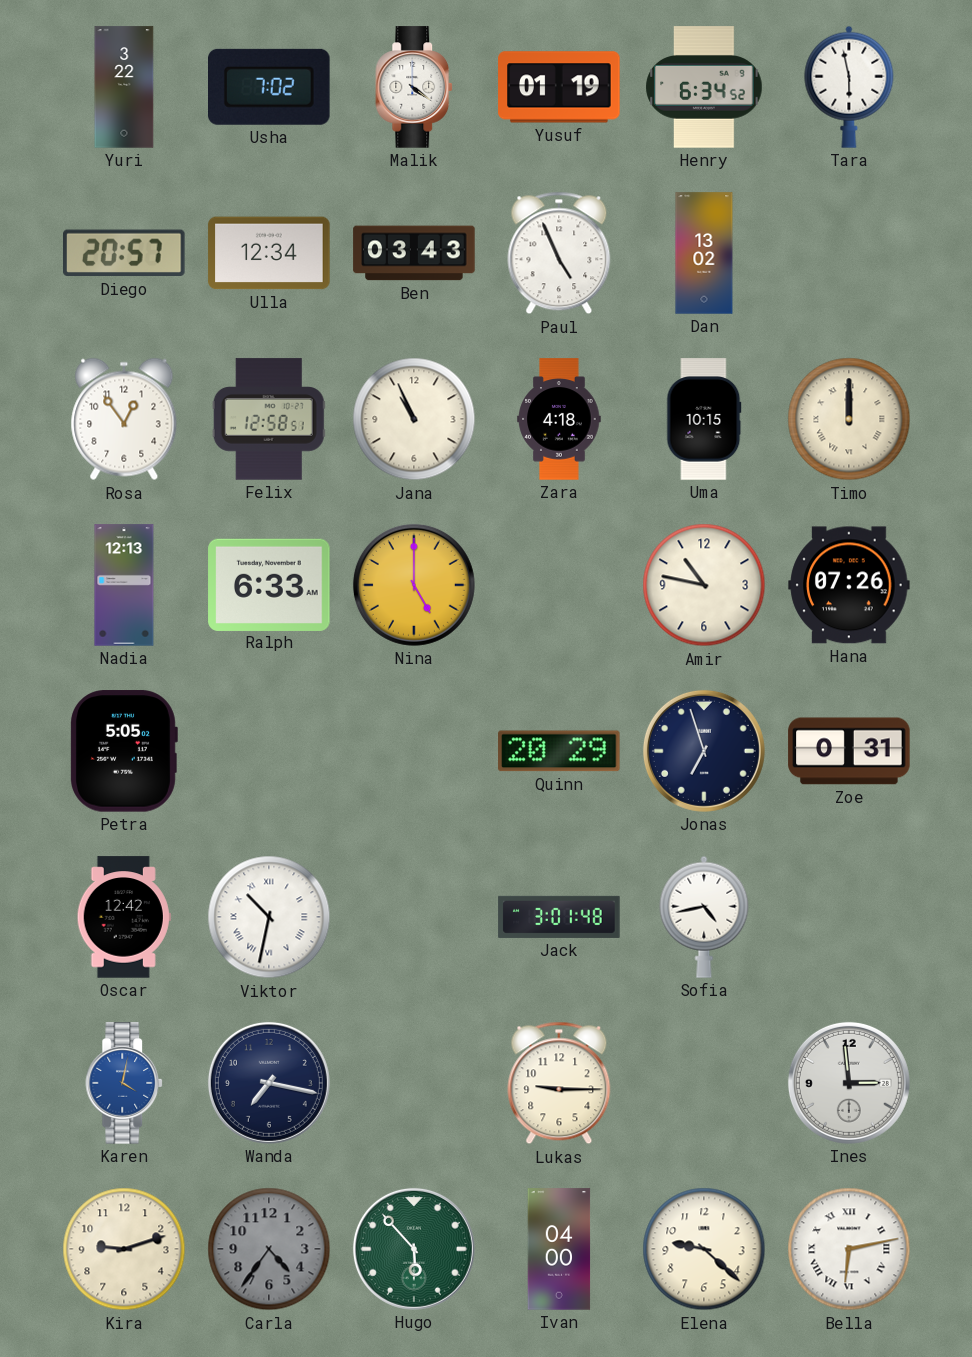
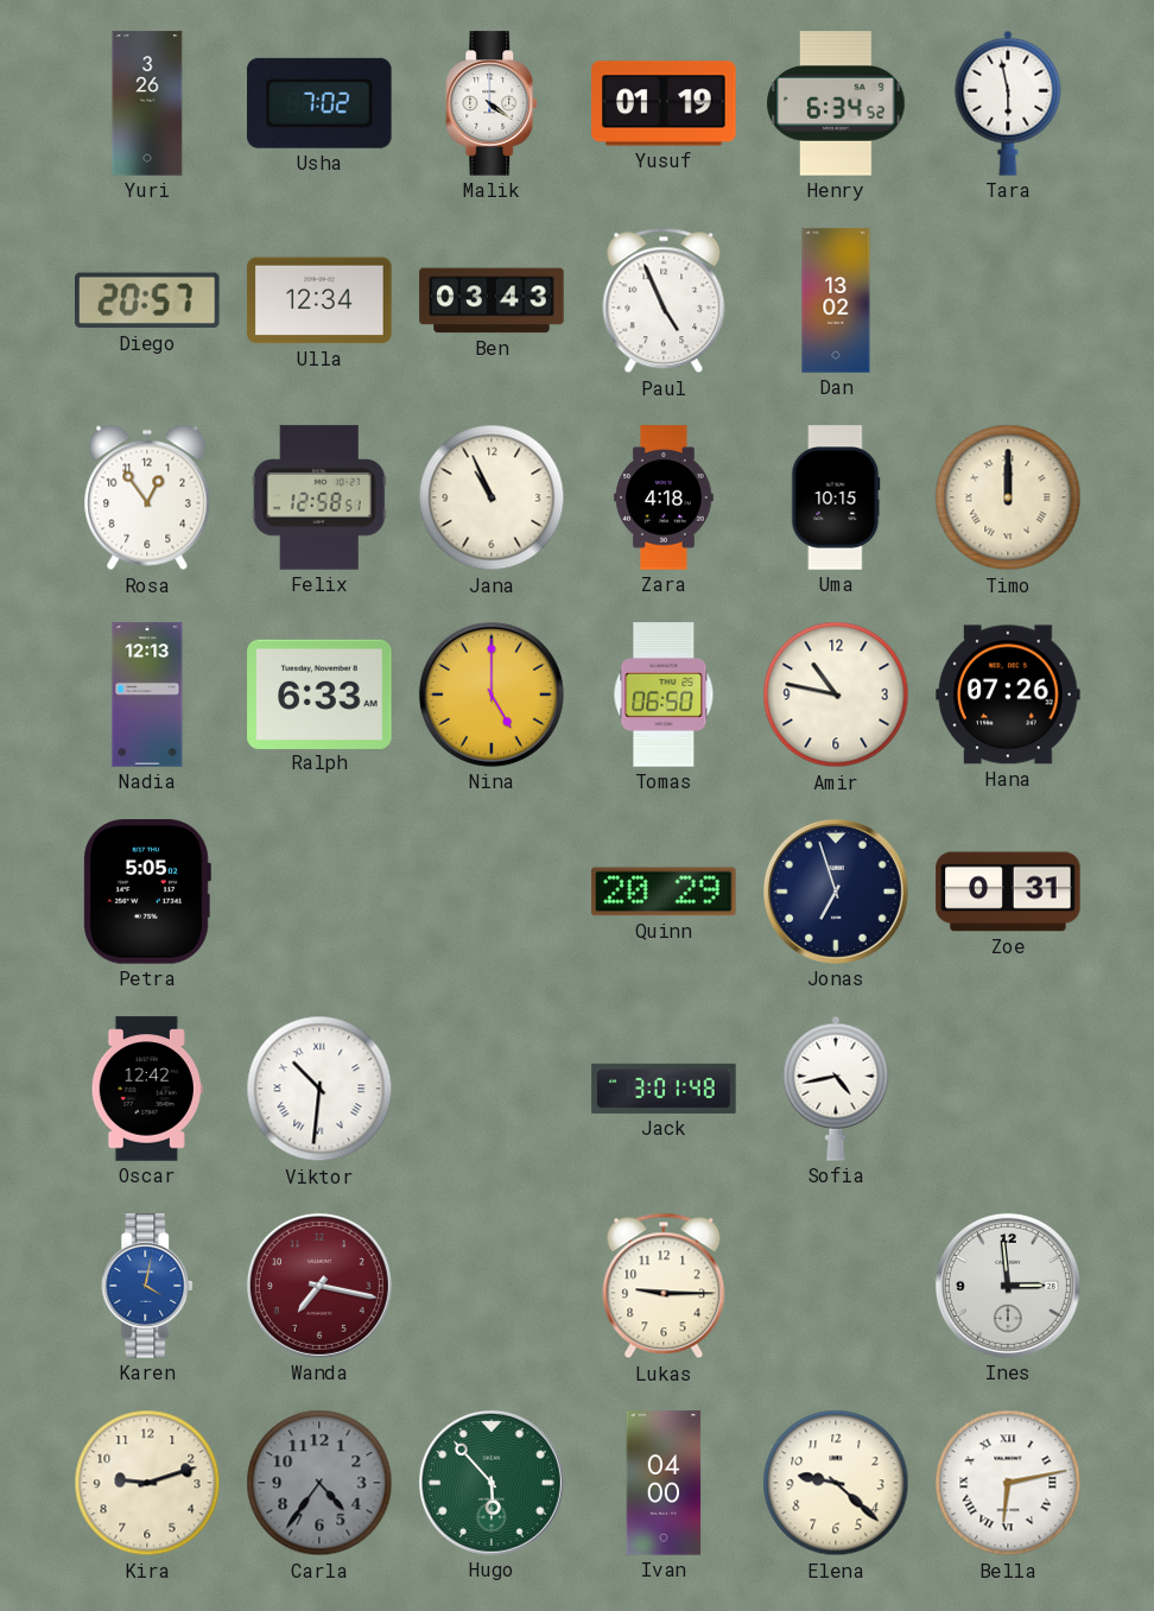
Yuri: 3:22 -> 3:26
Tomas: none -> 06:50
Viktor: 10:32 -> 10:31
Wanda dial: navy -> burgundy
